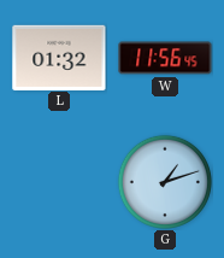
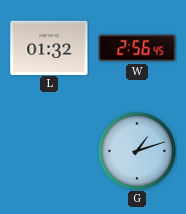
W: 11:56 -> 2:56
